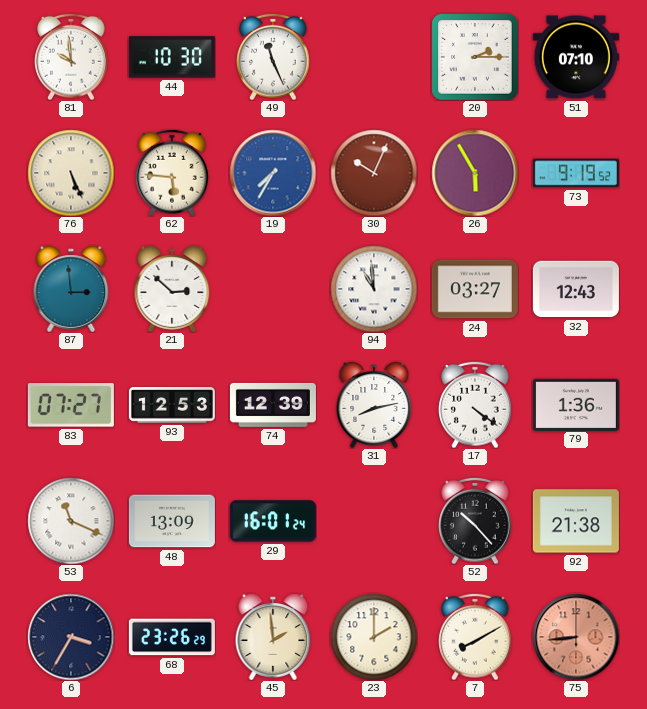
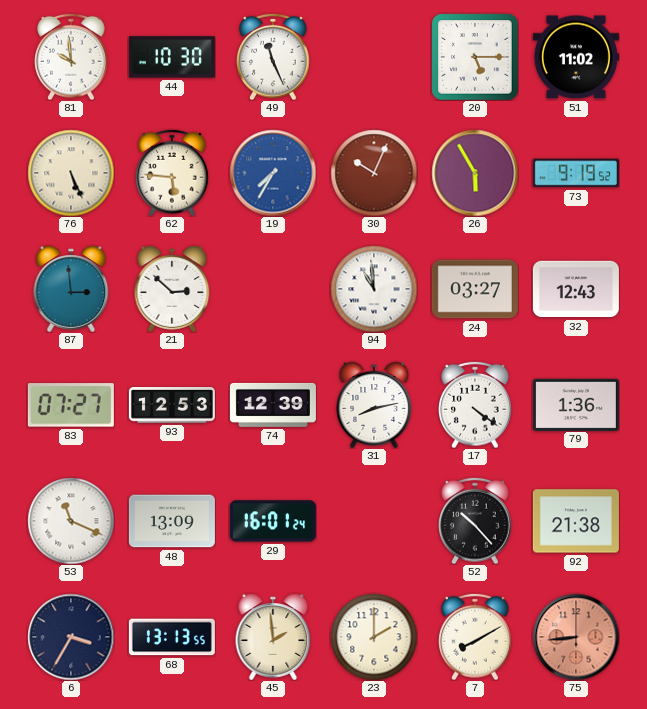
20: 2:15 -> 5:15
51: 07:10 -> 11:02
68: 23:26 -> 13:13
